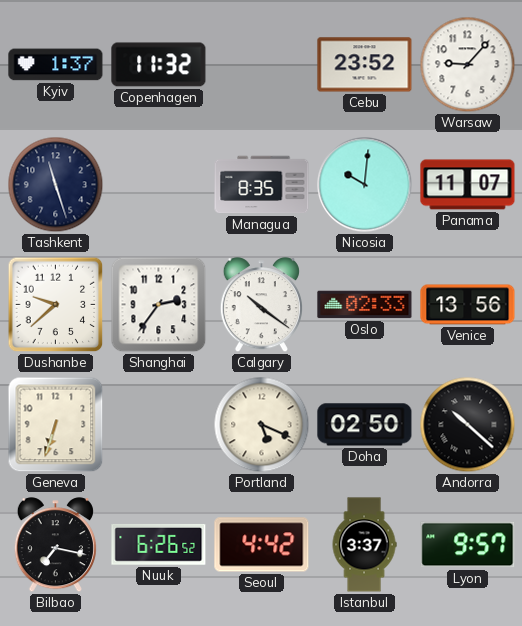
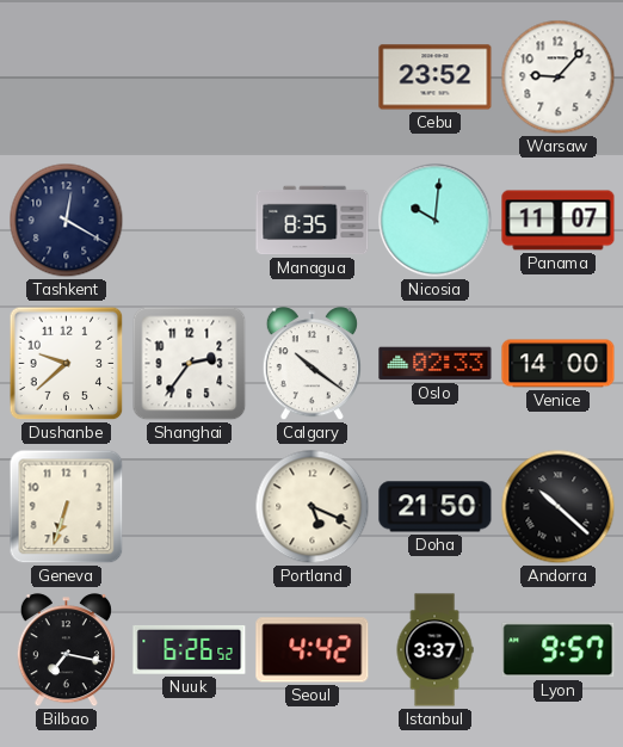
Kyiv: 1:37 -> none
Copenhagen: 11:32 -> none
Tashkent: 11:27 -> 12:20
Venice: 13:56 -> 14:00
Doha: 02:50 -> 21:50
